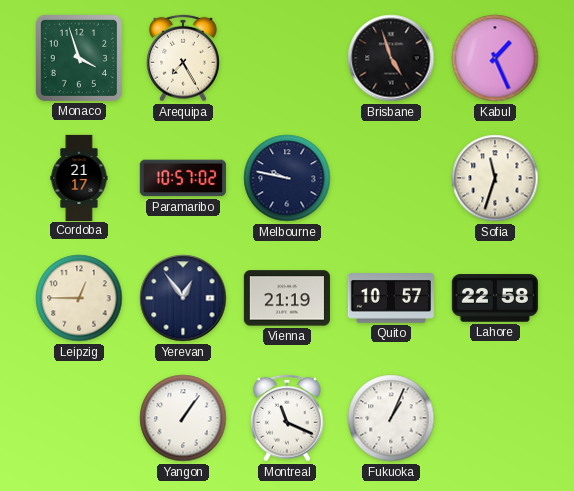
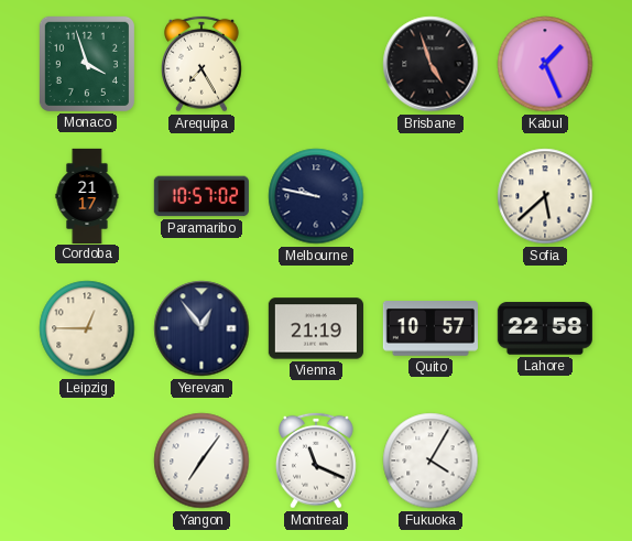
Sofia: 11:33 -> 5:38
Yangon: 1:06 -> 7:06
Fukuoka: 1:04 -> 4:05
